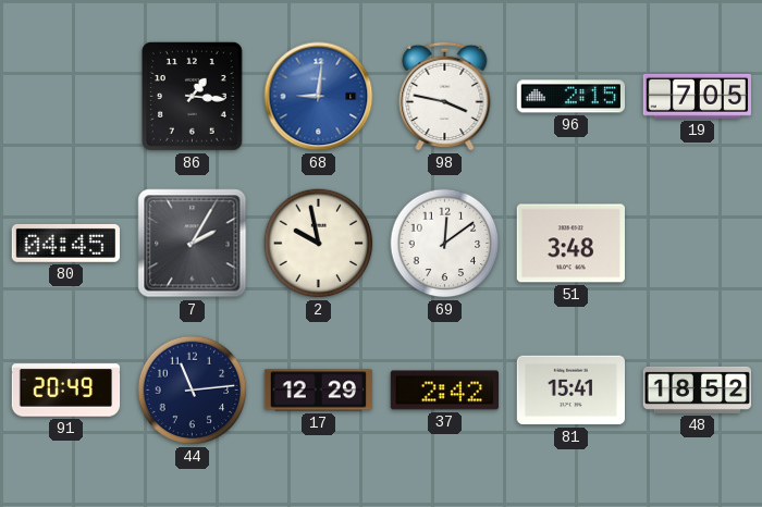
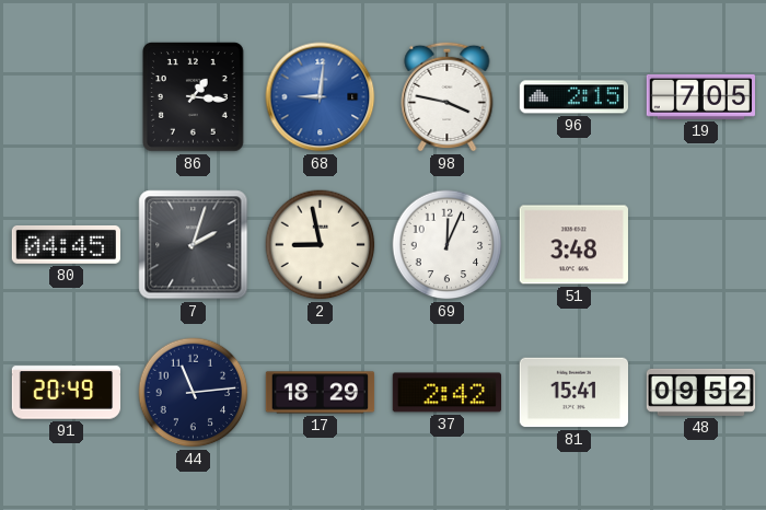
7: 2:05 -> 2:03
2: 9:58 -> 8:58
69: 12:09 -> 12:04
17: 12:29 -> 18:29
48: 18:52 -> 09:52
